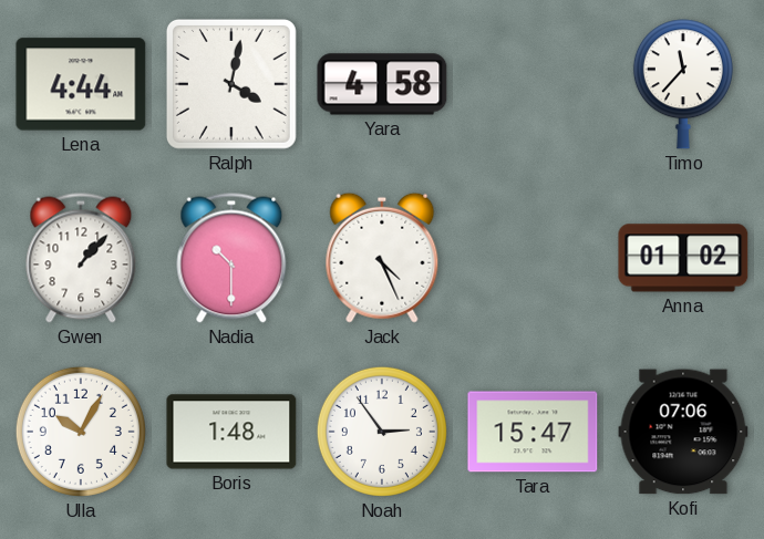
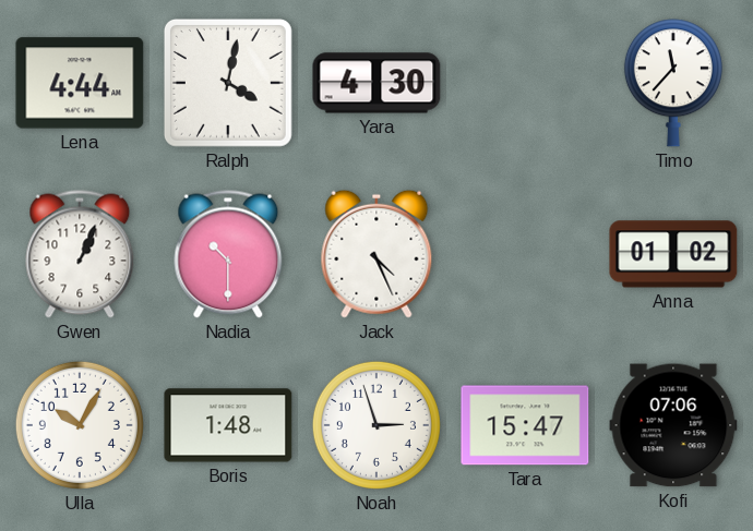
Yara: 4:58 -> 4:30
Gwen: 1:07 -> 1:04
Noah: 2:54 -> 2:57
